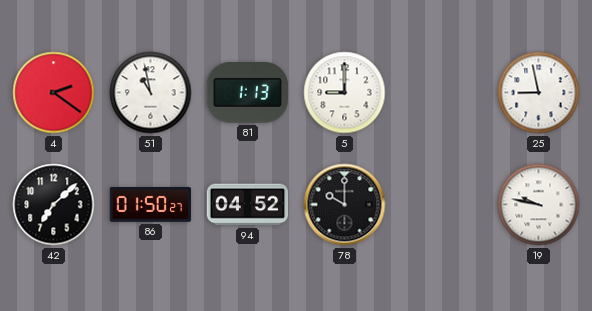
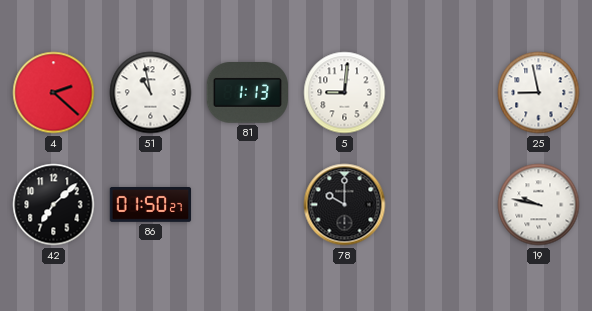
4: 2:21 -> 2:22
5: 9:00 -> 9:01
94: 04:52 -> none
